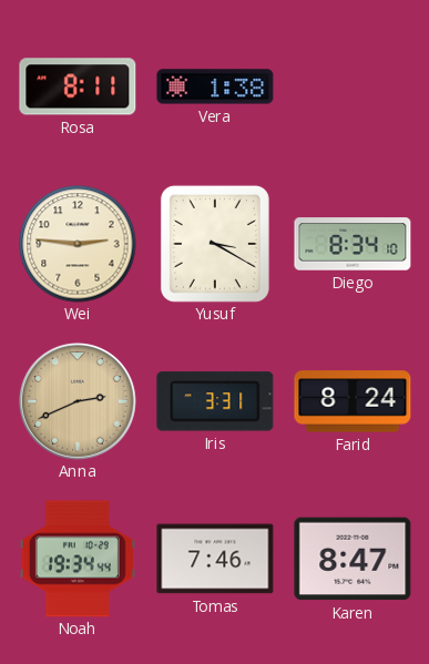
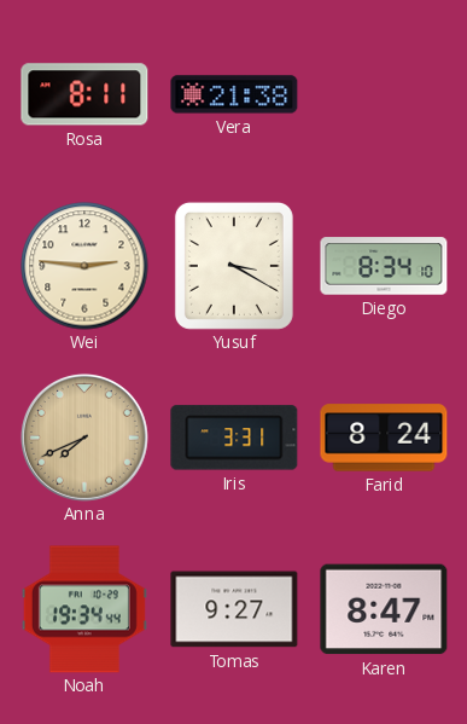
Vera: 1:38 -> 21:38
Anna: 2:41 -> 7:41
Tomas: 7:46 -> 9:27
